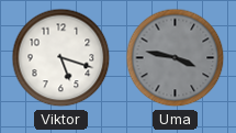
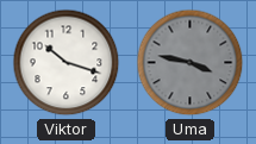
Viktor: 5:18 -> 10:18
